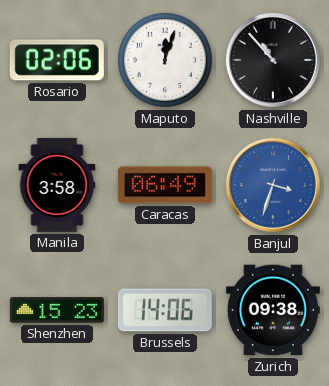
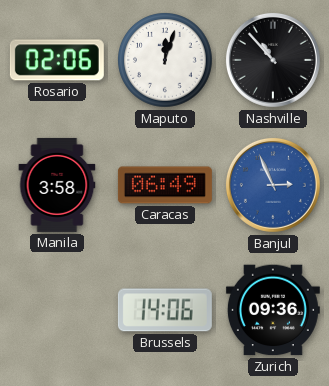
Banjul: 3:33 -> 2:56
Shenzhen: 15:23 -> none
Zurich: 09:38 -> 09:36
